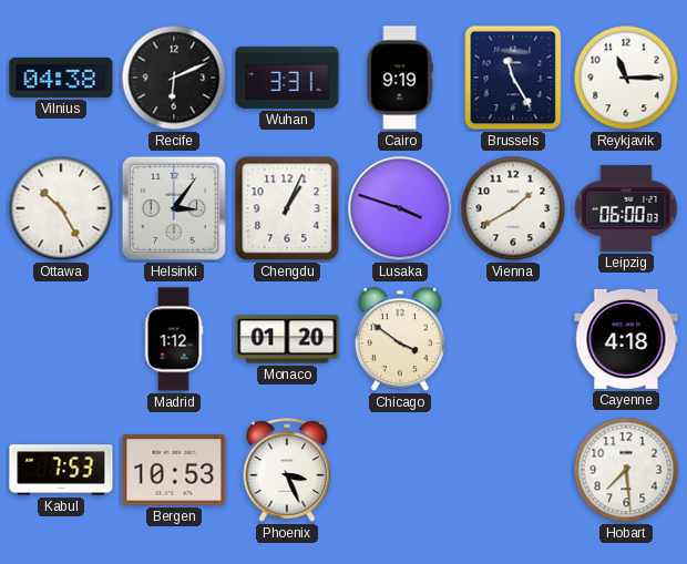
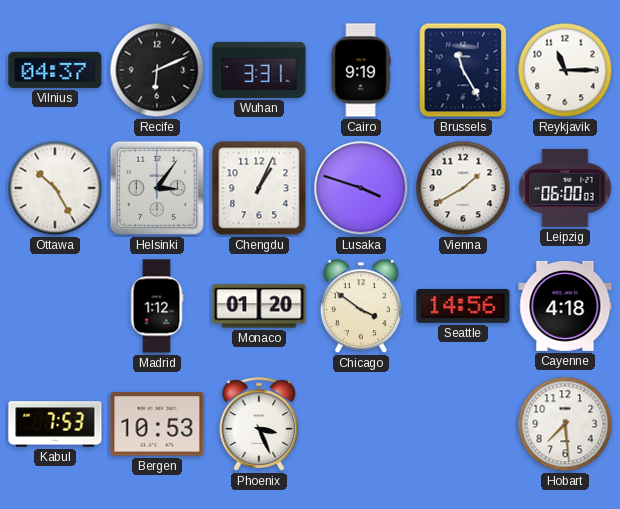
Vilnius: 04:38 -> 04:37
Seattle: none -> 14:56
